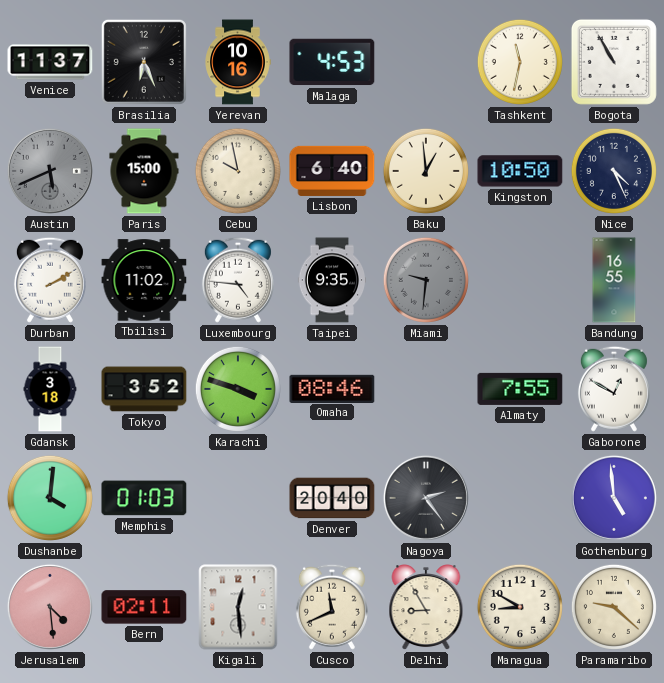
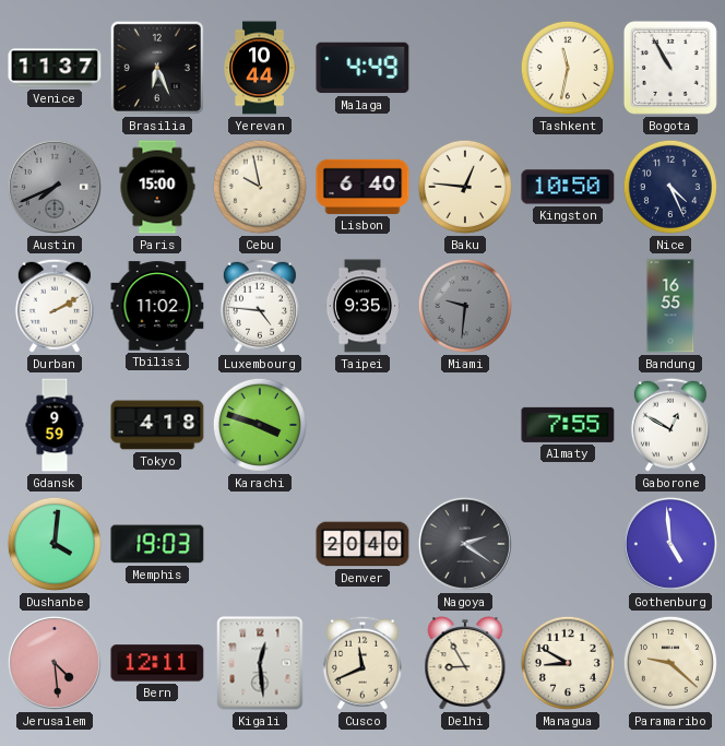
Yerevan: 10:16 -> 10:44
Malaga: 4:53 -> 4:49
Austin: 5:41 -> 7:41
Baku: 12:59 -> 12:46
Gdansk: 3:18 -> 9:59
Tokyo: 3:52 -> 4:18
Omaha: 08:46 -> none
Memphis: 01:03 -> 19:03
Nagoya: 2:24 -> 2:21
Bern: 02:11 -> 12:11
